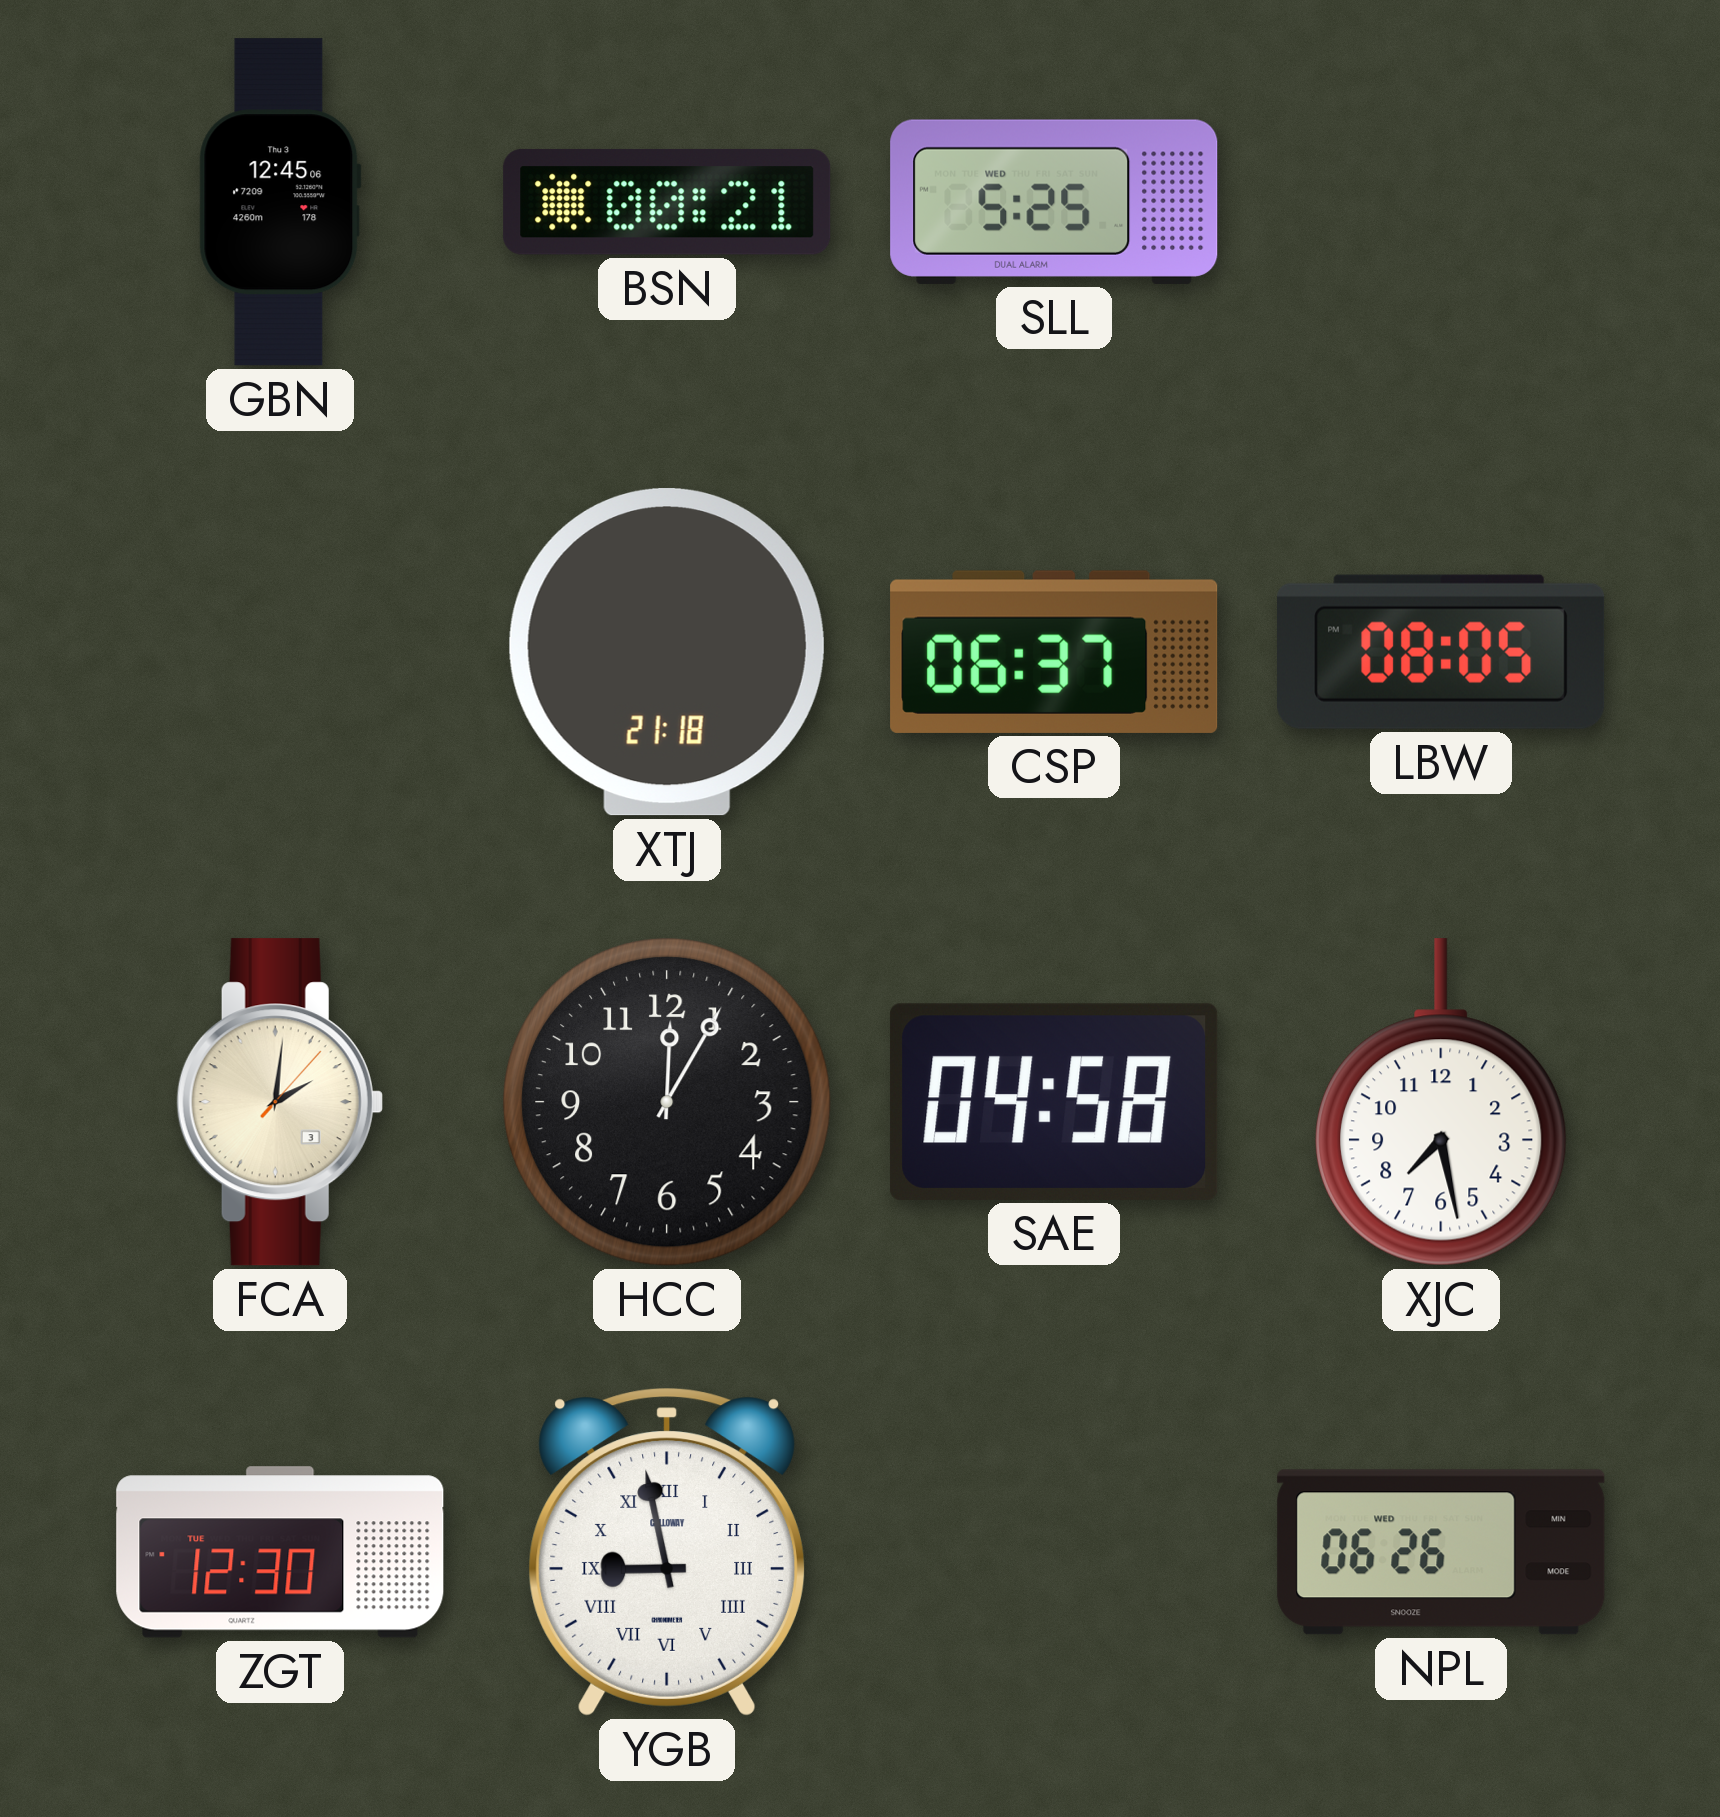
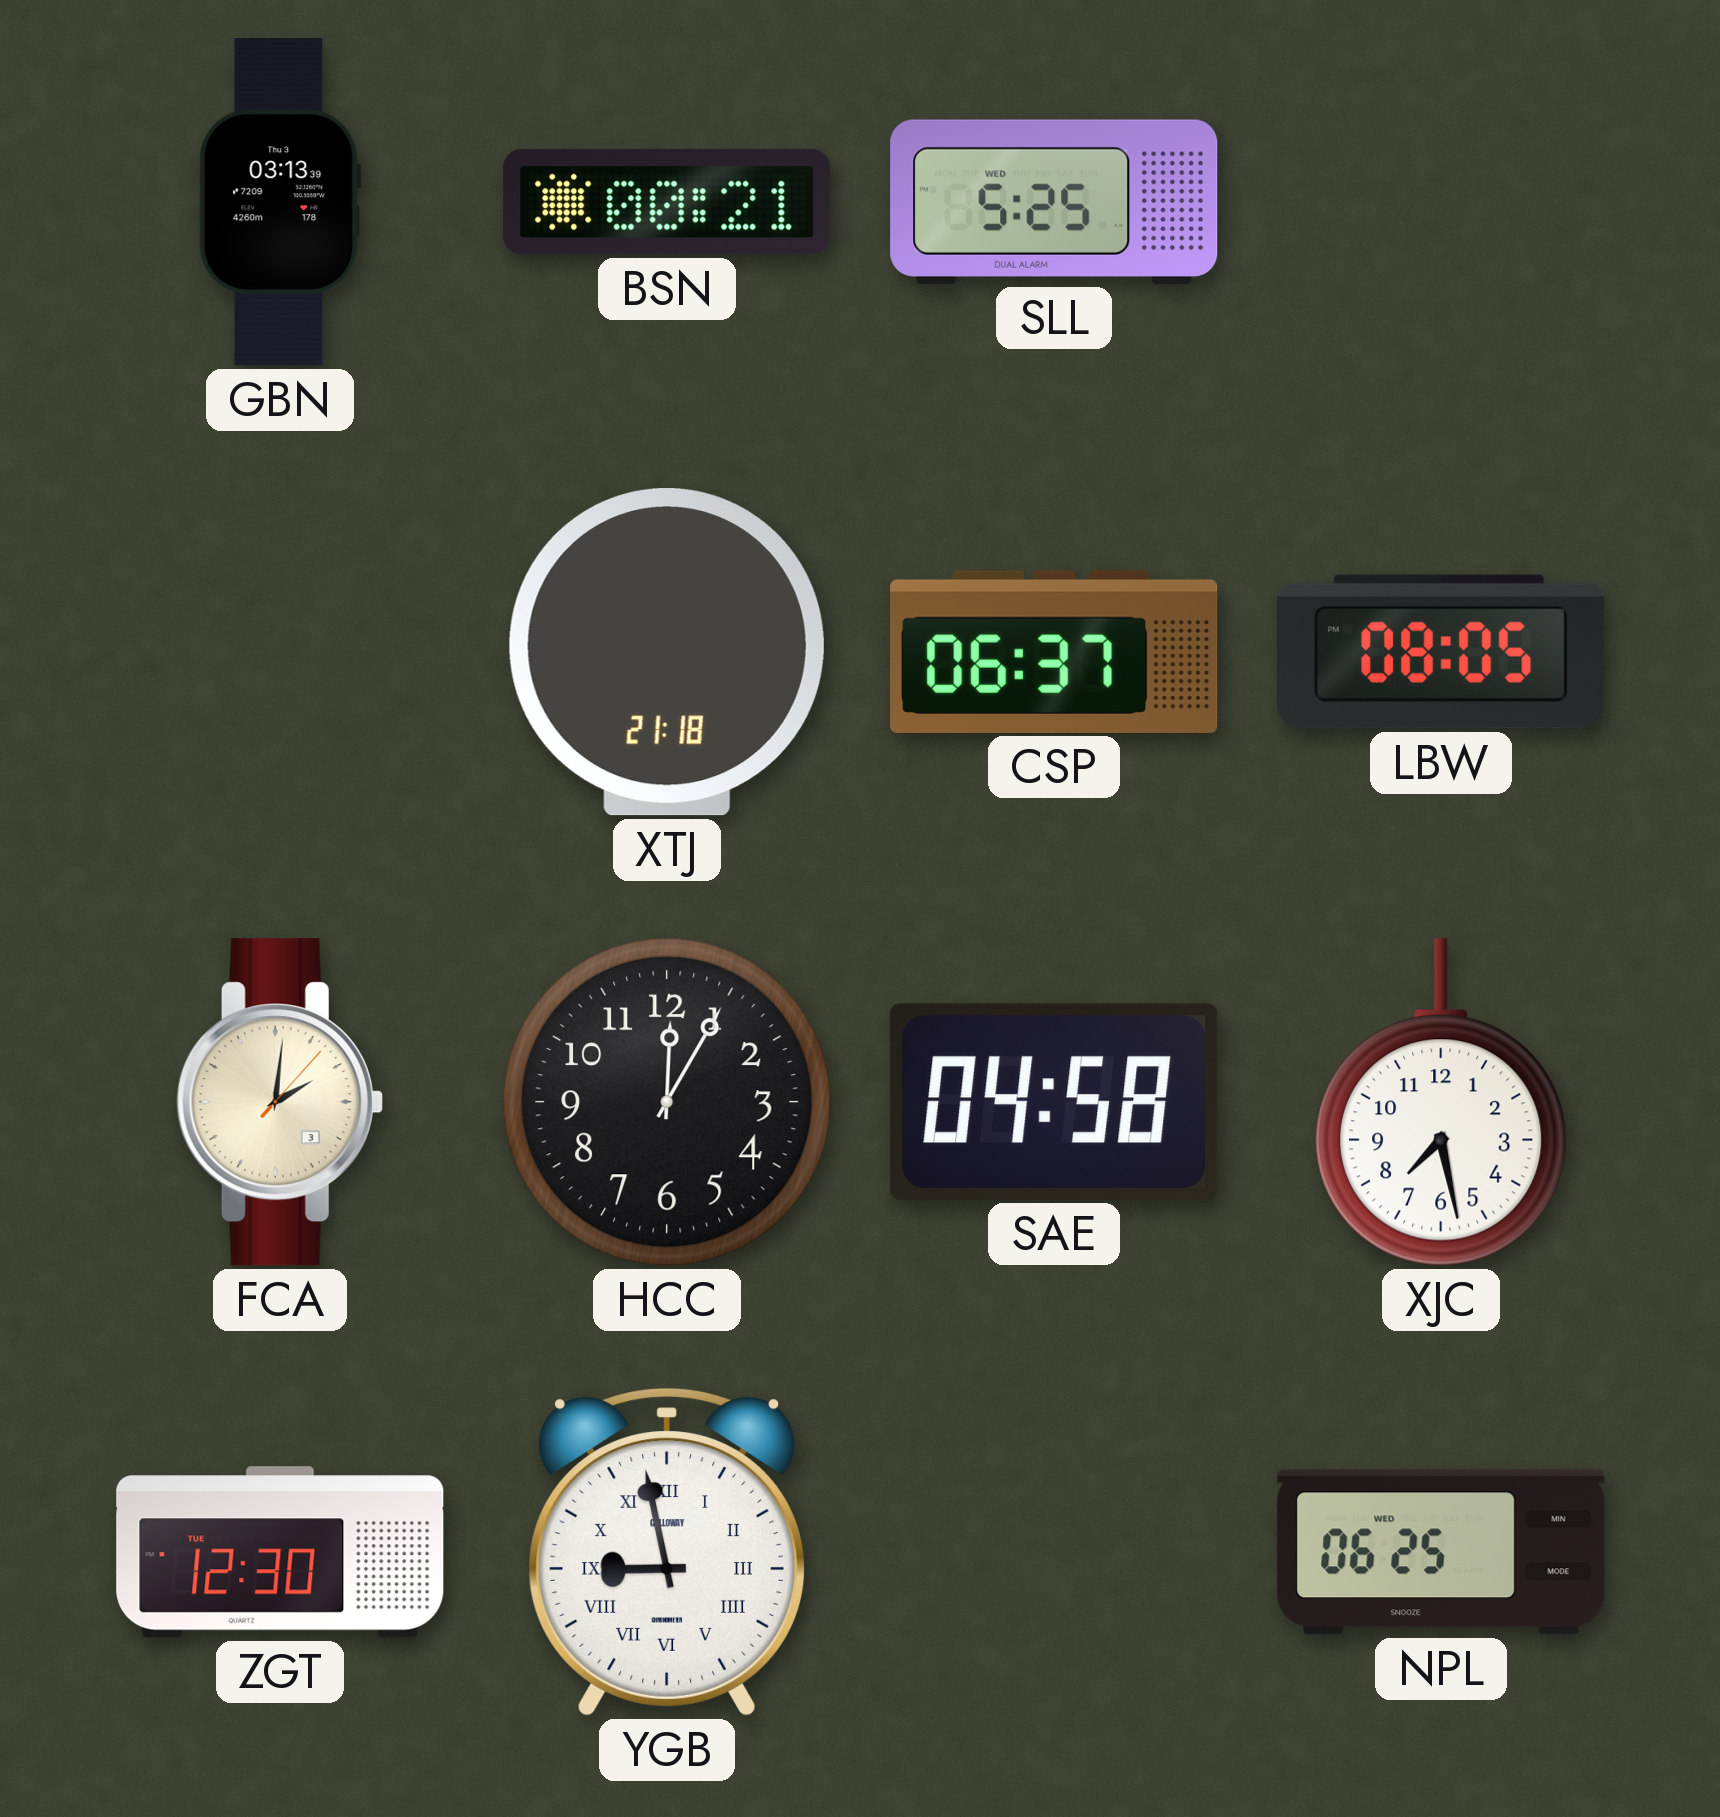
GBN: 12:45 -> 03:13
NPL: 06:26 -> 06:25
